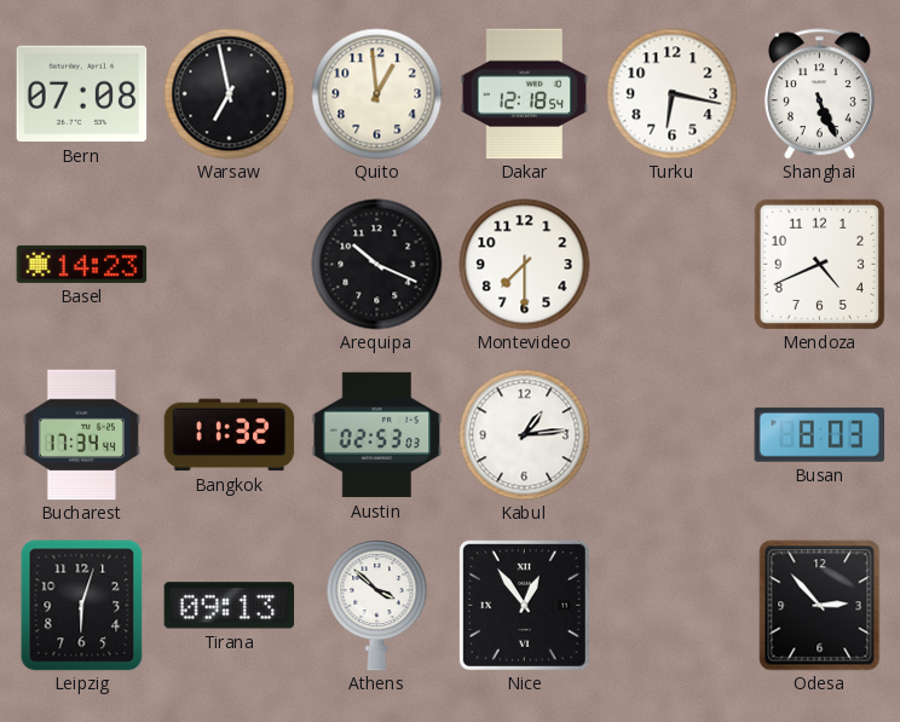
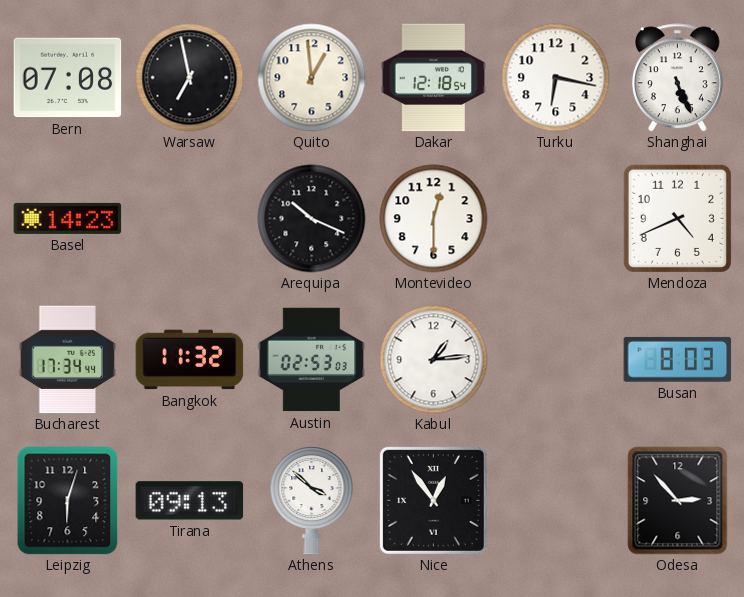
Montevideo: 7:30 -> 12:30
